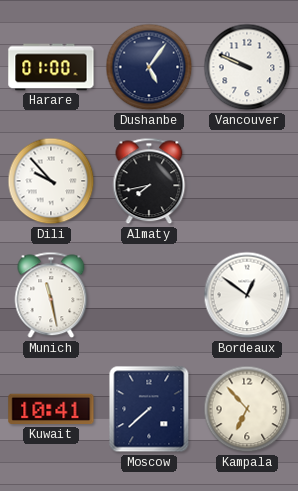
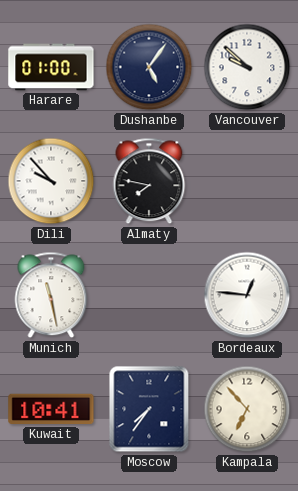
Vancouver: 9:49 -> 9:52
Almaty: 7:43 -> 7:47
Bordeaux: 12:51 -> 12:46
Moscow: 7:38 -> 7:36
